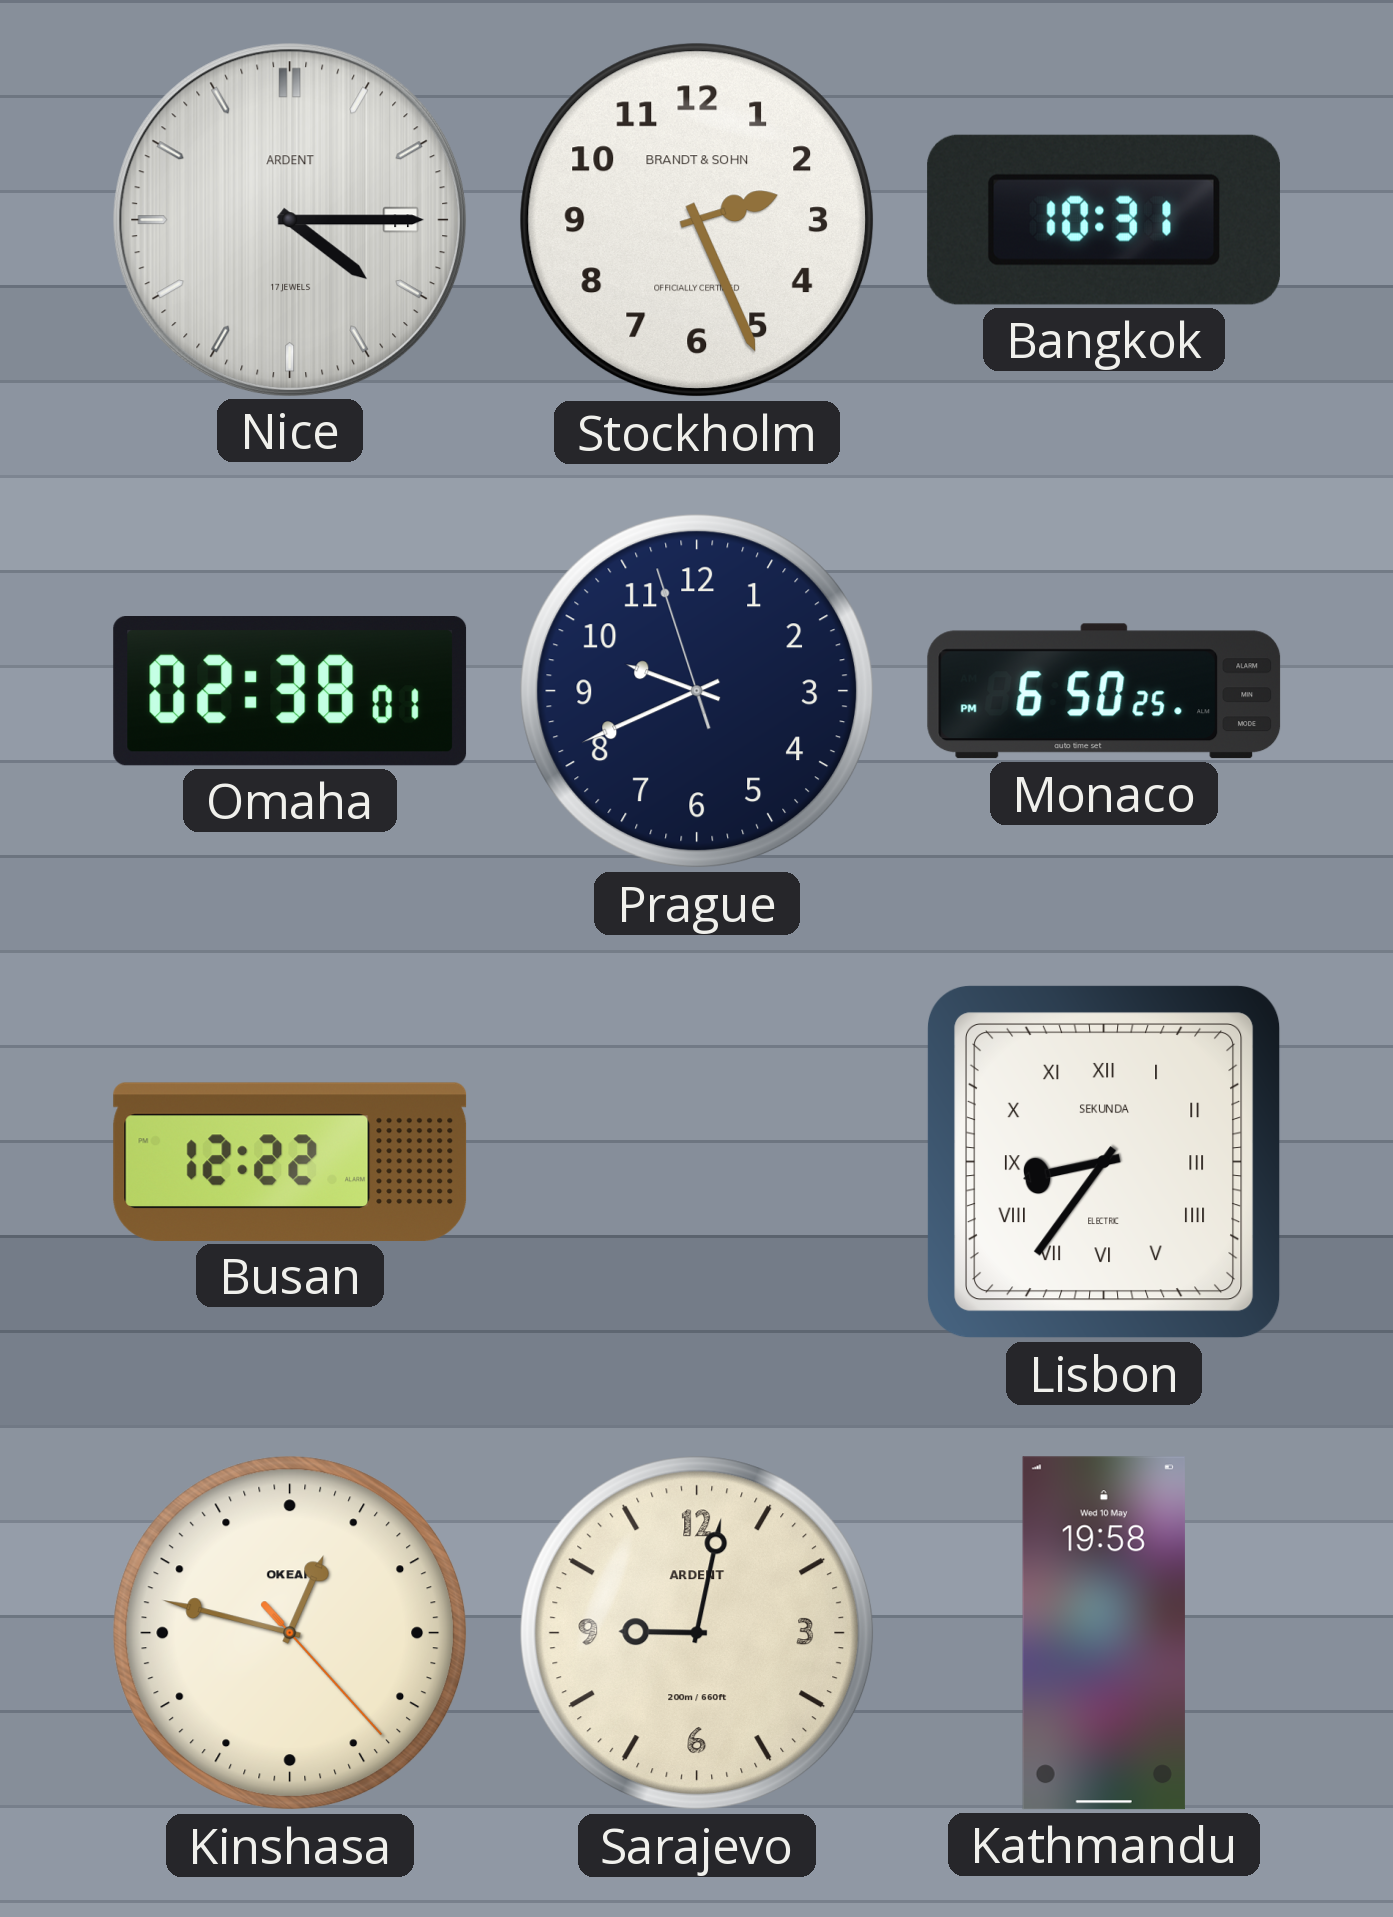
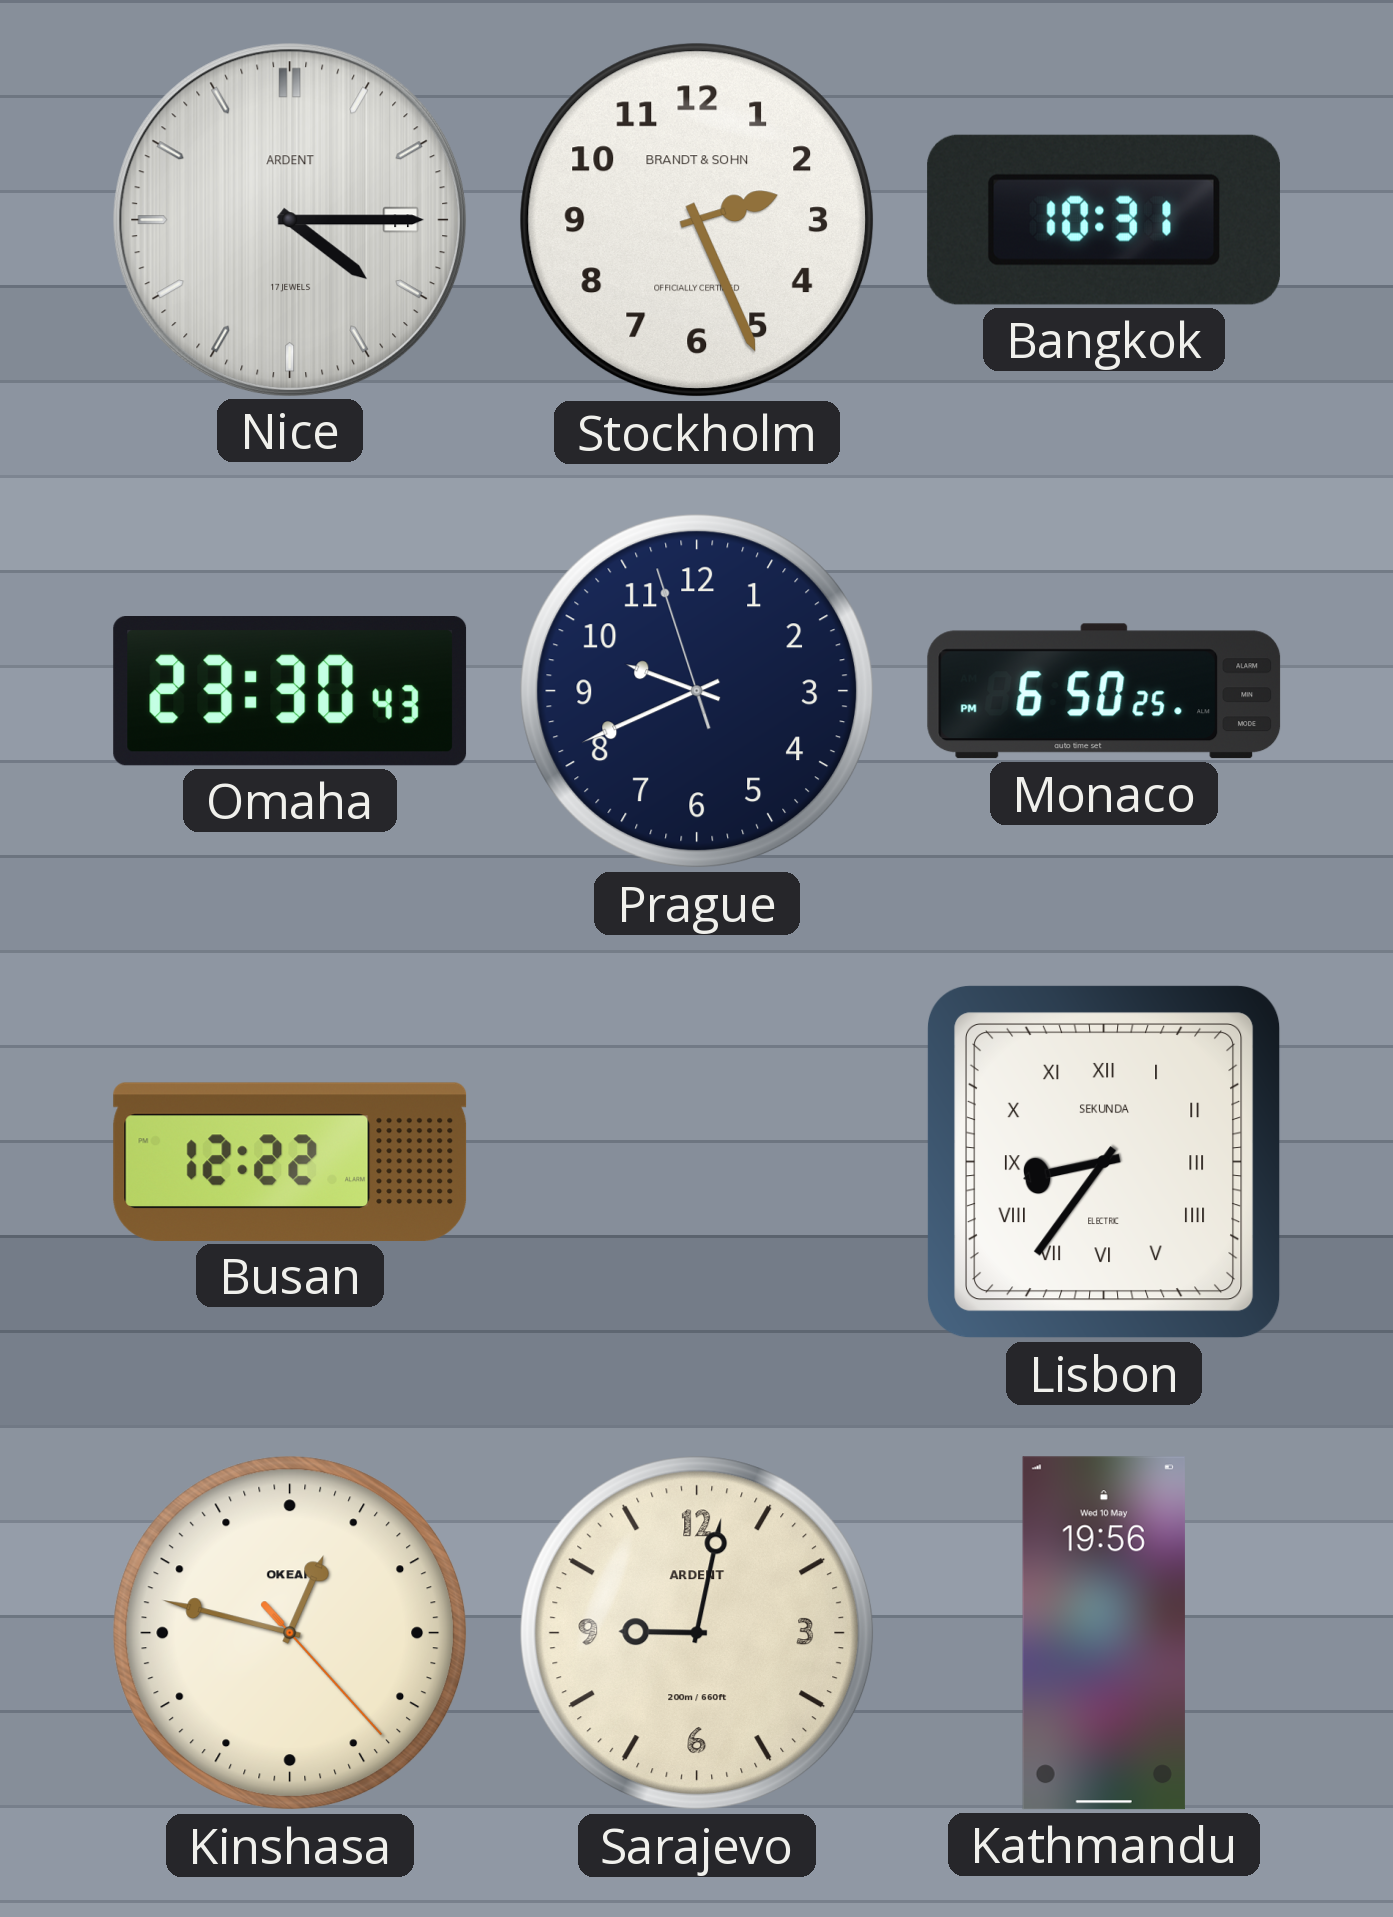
Omaha: 02:38 -> 23:30
Kathmandu: 19:58 -> 19:56
